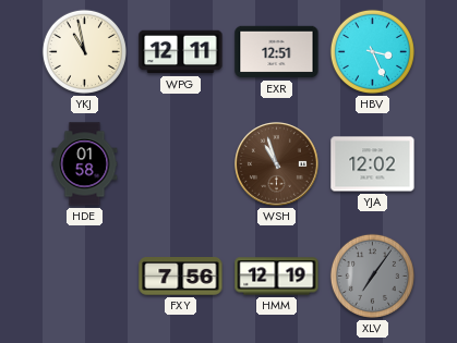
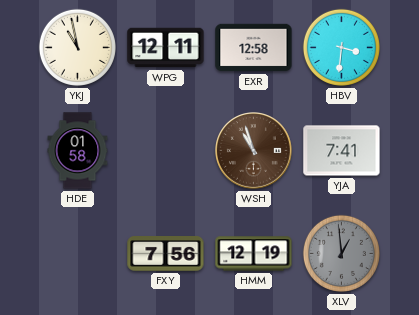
EXR: 12:51 -> 12:58
HBV: 3:26 -> 3:31
YJA: 12:02 -> 7:41
XLV: 7:06 -> 12:59
